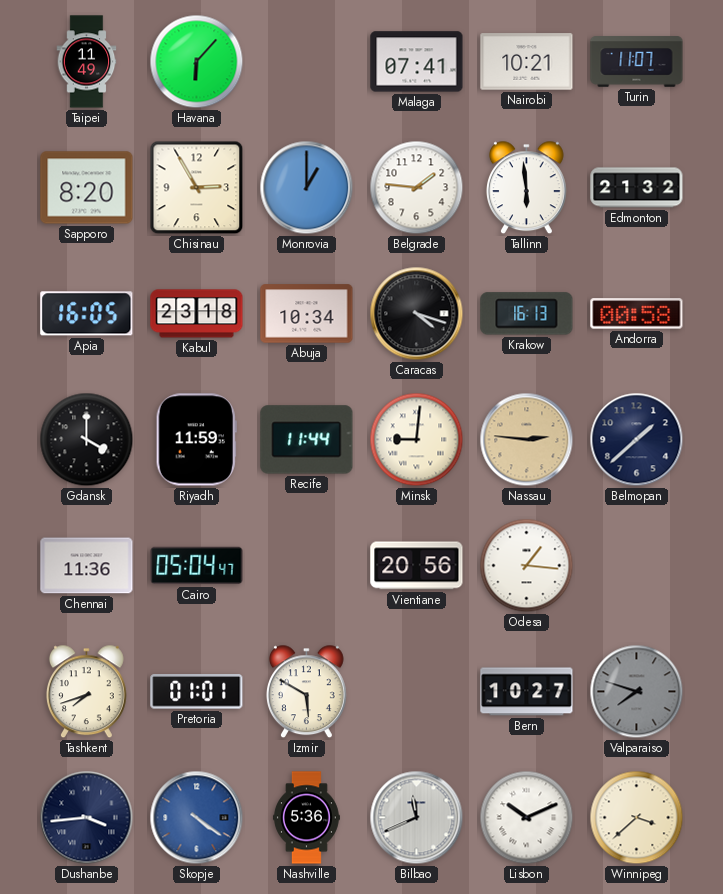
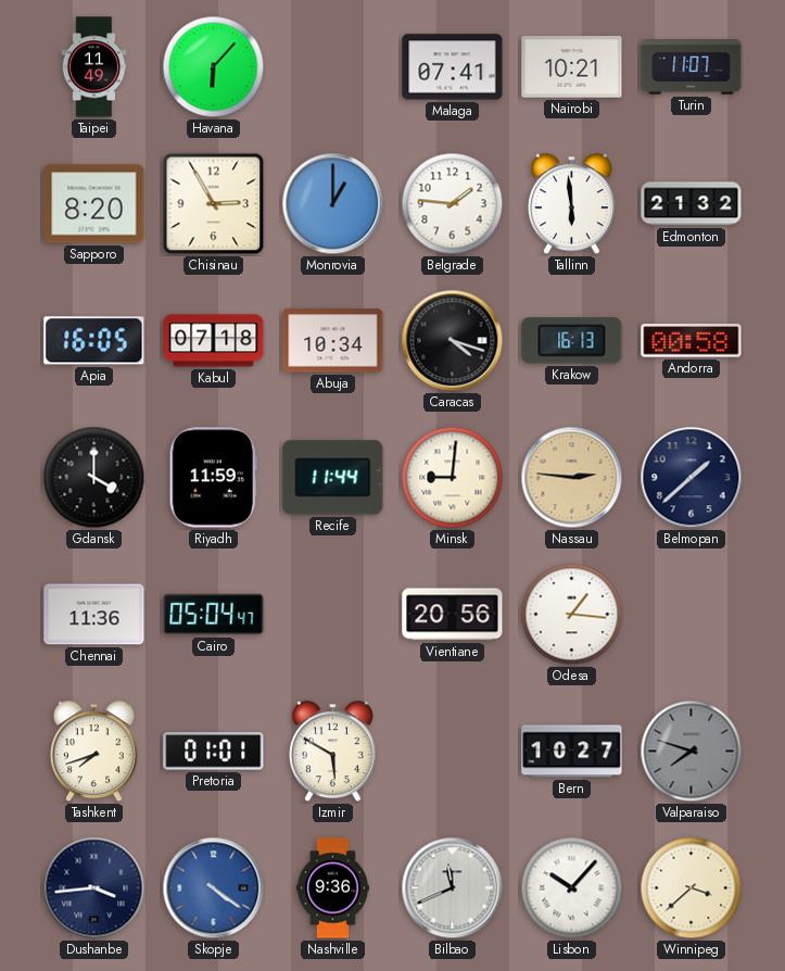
Kabul: 23:18 -> 07:18
Nashville: 5:36 -> 9:36
Lisbon: 10:11 -> 10:07
